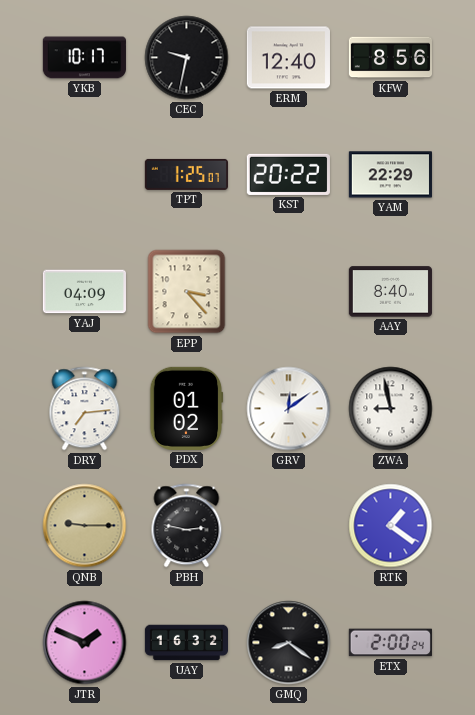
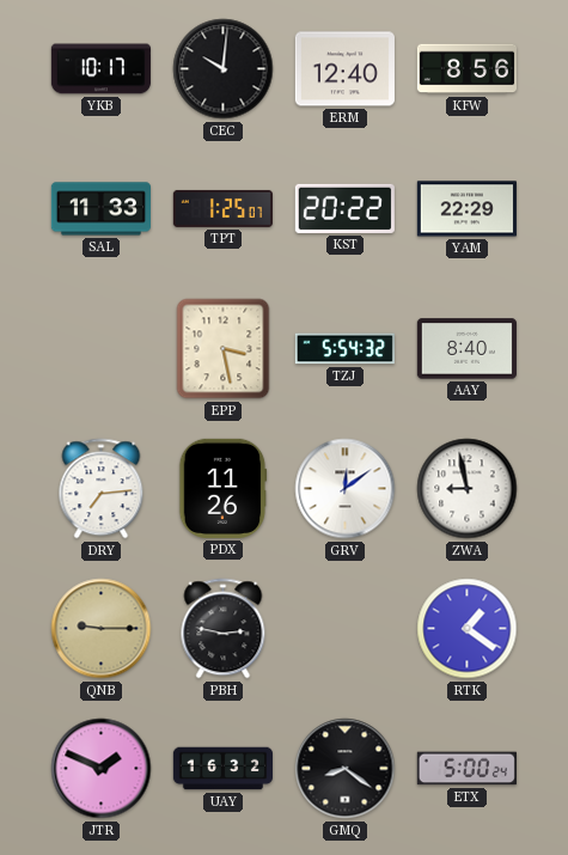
CEC: 9:32 -> 10:01
SAL: none -> 11:33
YAJ: 04:09 -> none
EPP: 3:23 -> 3:28
TZJ: none -> 5:54
PDX: 01:02 -> 11:26
ETX: 2:00 -> 5:00
